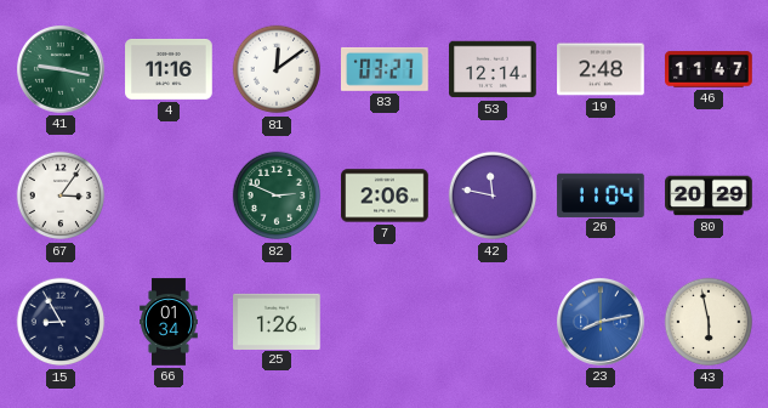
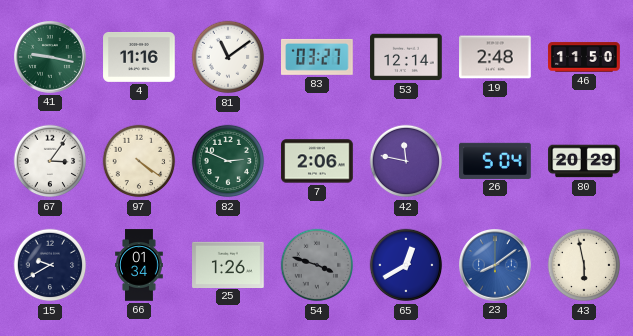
81: 12:09 -> 11:09
46: 11:47 -> 11:50
97: none -> 4:21
26: 11:04 -> 5:04
15: 8:55 -> 9:40
54: none -> 3:48
65: none -> 12:40
23: 8:13 -> 8:09
